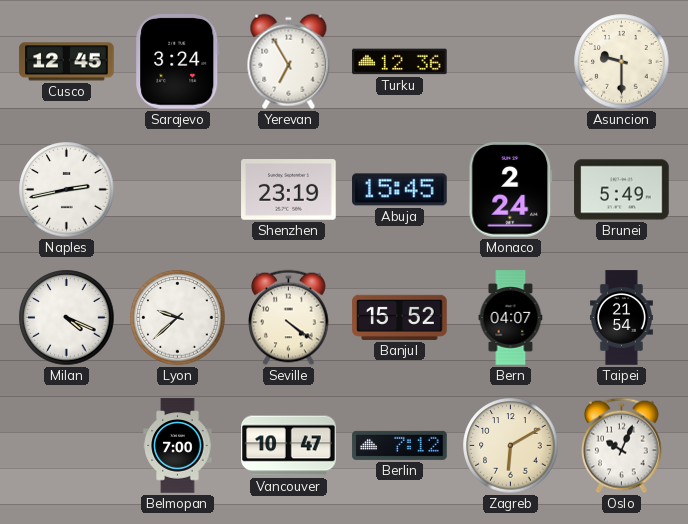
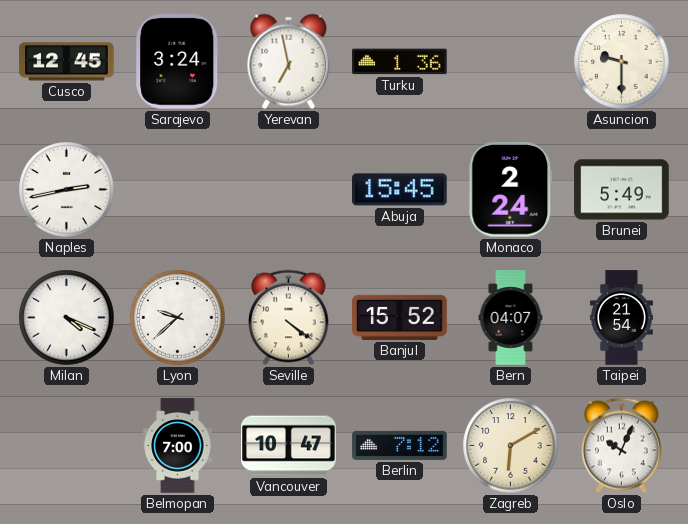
Yerevan: 6:55 -> 6:58
Turku: 12:36 -> 1:36
Shenzhen: 23:19 -> none
